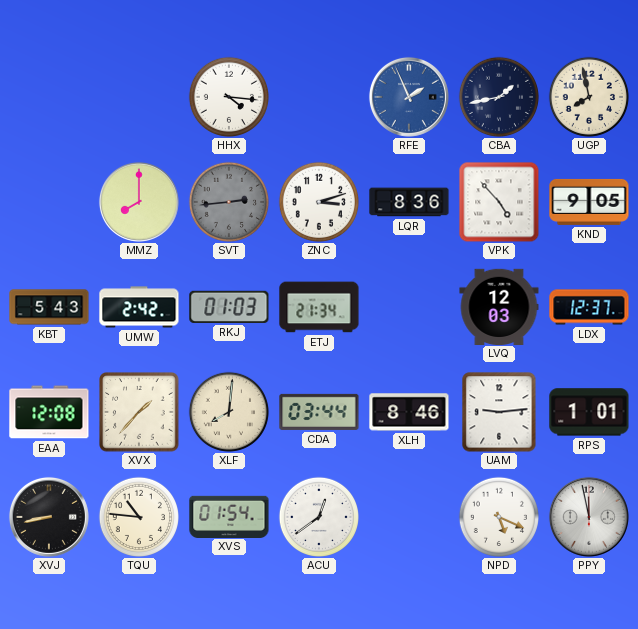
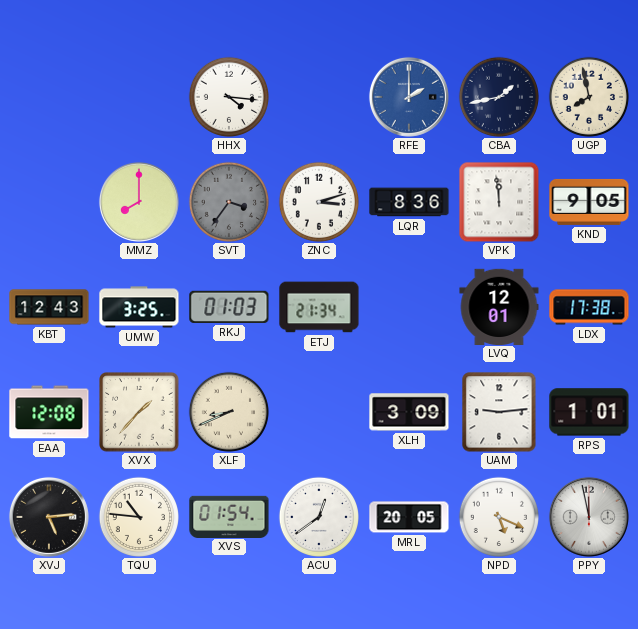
RFE: 1:56 -> 2:00
SVT: 2:44 -> 3:36
VPK: 4:53 -> 11:59
KBT: 5:43 -> 12:43
UMW: 2:42 -> 3:25
LVQ: 12:03 -> 12:01
LDX: 12:37 -> 17:38
XLF: 8:01 -> 8:41
CDA: 03:44 -> none
XLH: 8:46 -> 3:09
XVJ: 8:43 -> 5:14
MRL: none -> 20:05
